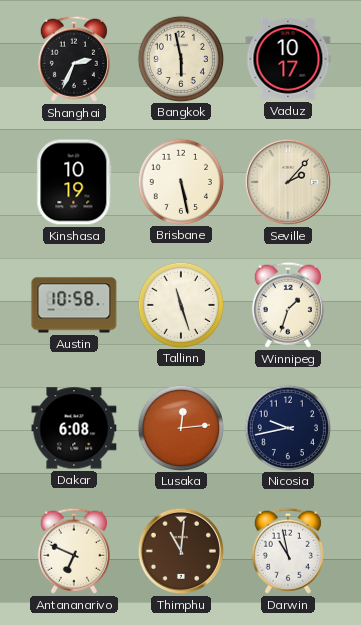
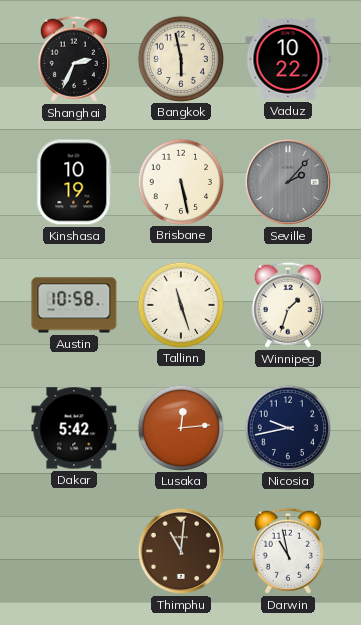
Vaduz: 10:17 -> 10:22
Seville dial: cream -> grey
Dakar: 6:08 -> 5:42
Antananarivo: 6:49 -> none
